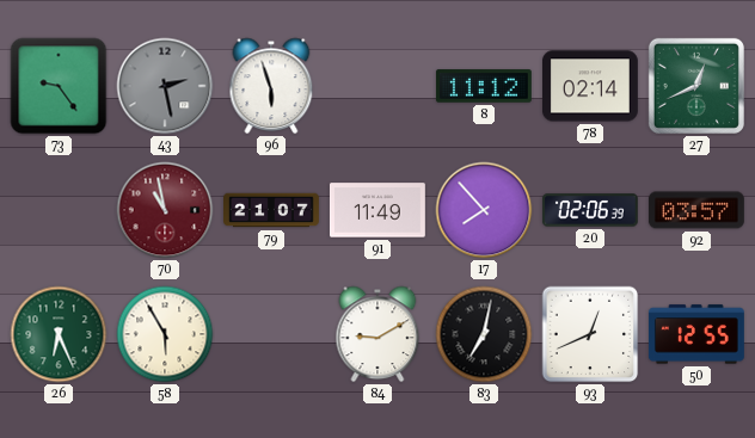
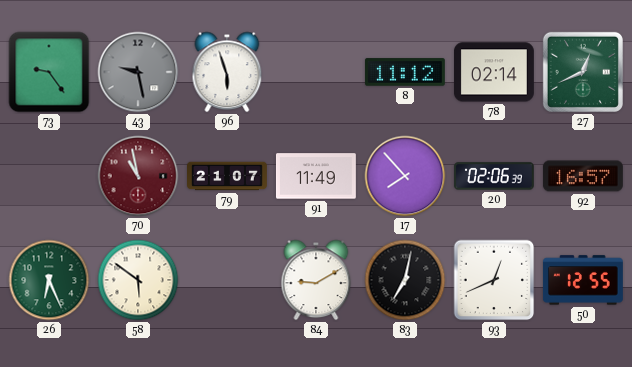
43: 2:28 -> 9:28
92: 03:57 -> 16:57
58: 5:55 -> 5:51
